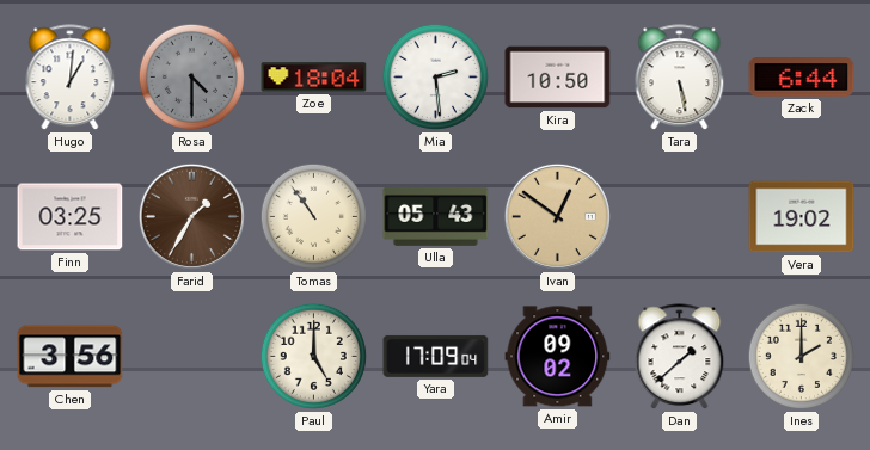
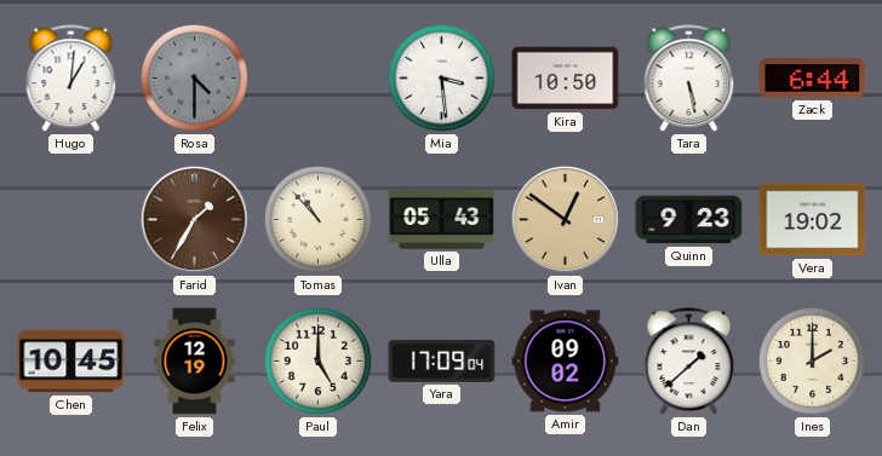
Zoe: 18:04 -> none
Mia: 2:29 -> 3:29
Finn: 03:25 -> none
Tomas: 10:54 -> 10:53
Quinn: none -> 9:23
Chen: 3:56 -> 10:45
Felix: none -> 12:19
